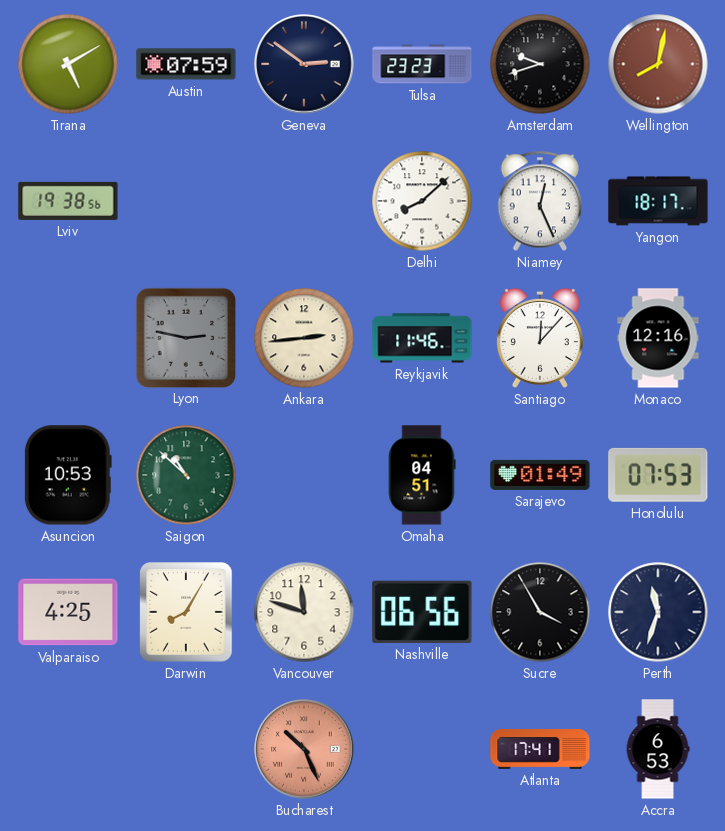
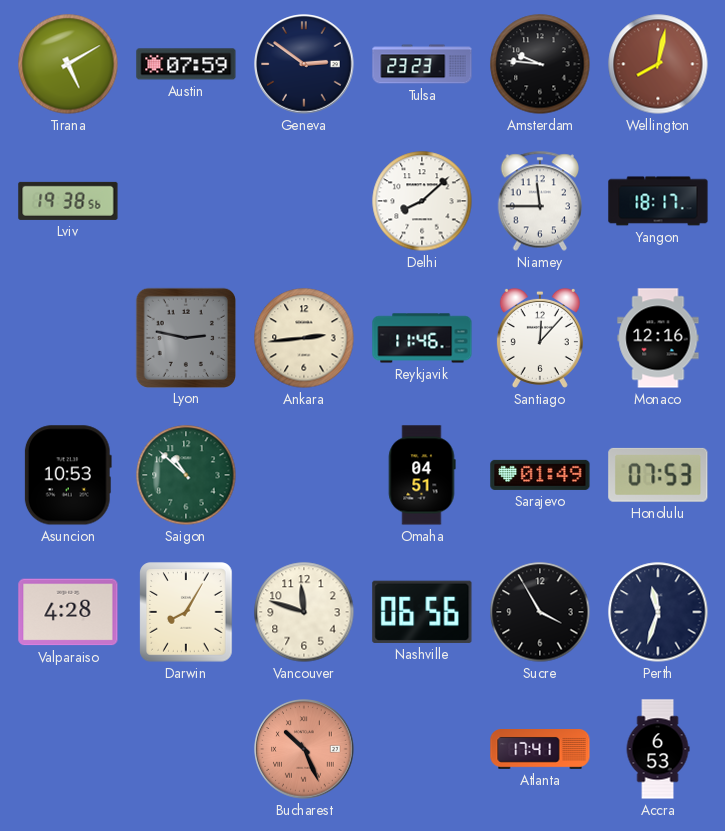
Amsterdam: 9:42 -> 9:46
Niamey: 12:26 -> 11:45
Valparaiso: 4:25 -> 4:28
